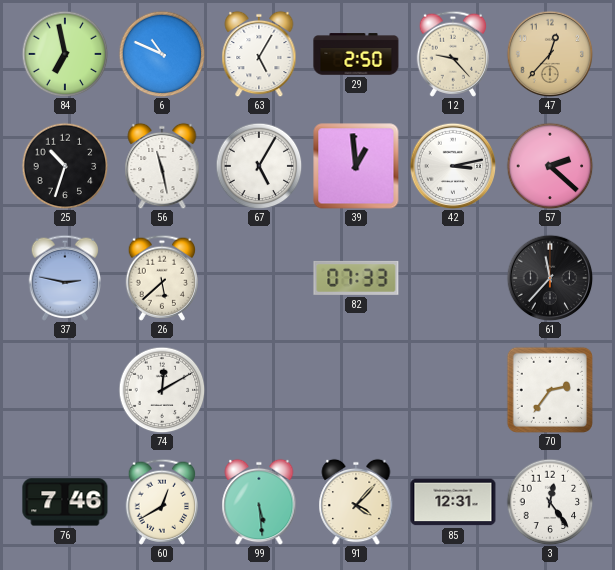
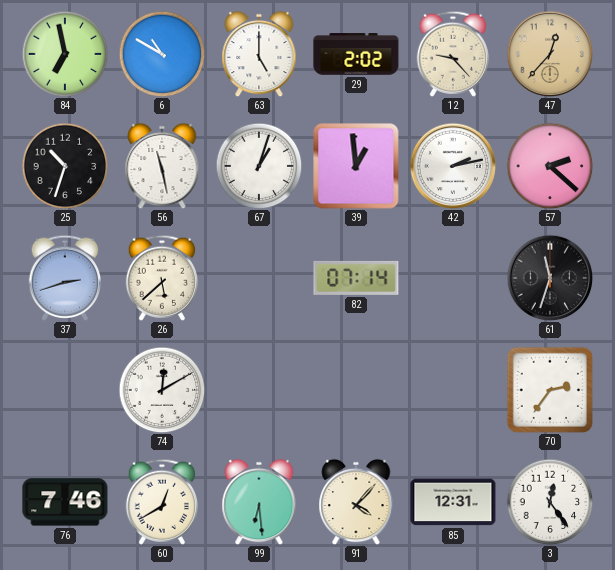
6: 10:49 -> 10:50
63: 5:05 -> 5:00
29: 2:50 -> 2:02
67: 5:05 -> 1:03
42: 3:13 -> 2:13
37: 2:47 -> 2:42
82: 07:33 -> 07:14
61: 11:37 -> 11:33
99: 5:29 -> 6:29
